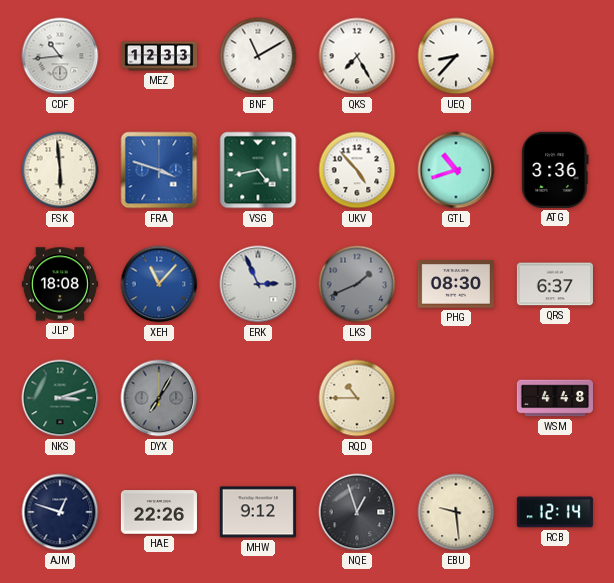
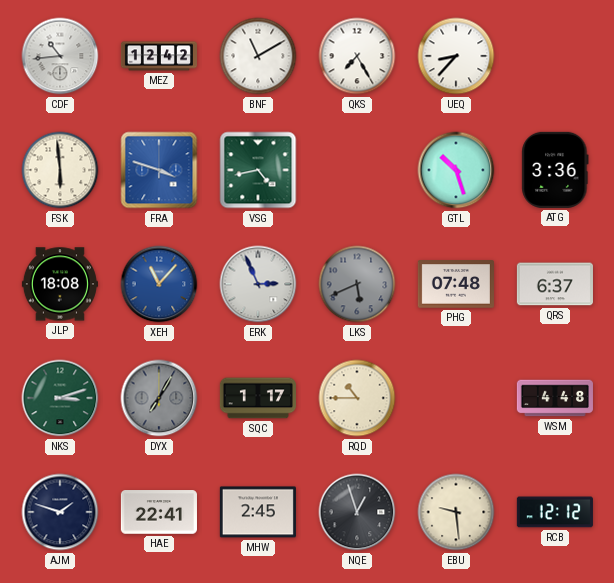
MEZ: 12:33 -> 12:42
UKV: 4:53 -> none
GTL: 10:42 -> 10:27
LKS: 1:41 -> 5:41
PHG: 08:30 -> 07:48
SQC: none -> 1:17
AJM: 12:48 -> 1:48
HAE: 22:26 -> 22:41
MHW: 9:12 -> 2:45
RCB: 12:14 -> 12:12
